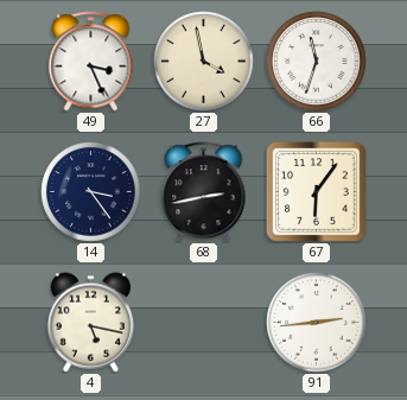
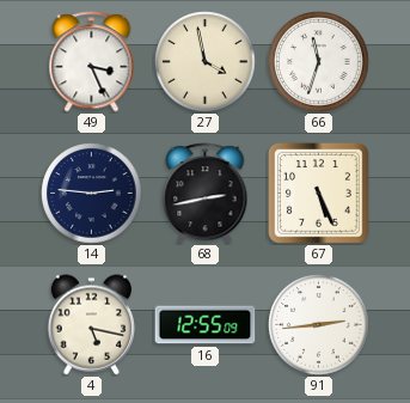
14: 3:24 -> 2:46
67: 6:06 -> 5:26
16: none -> 12:55
